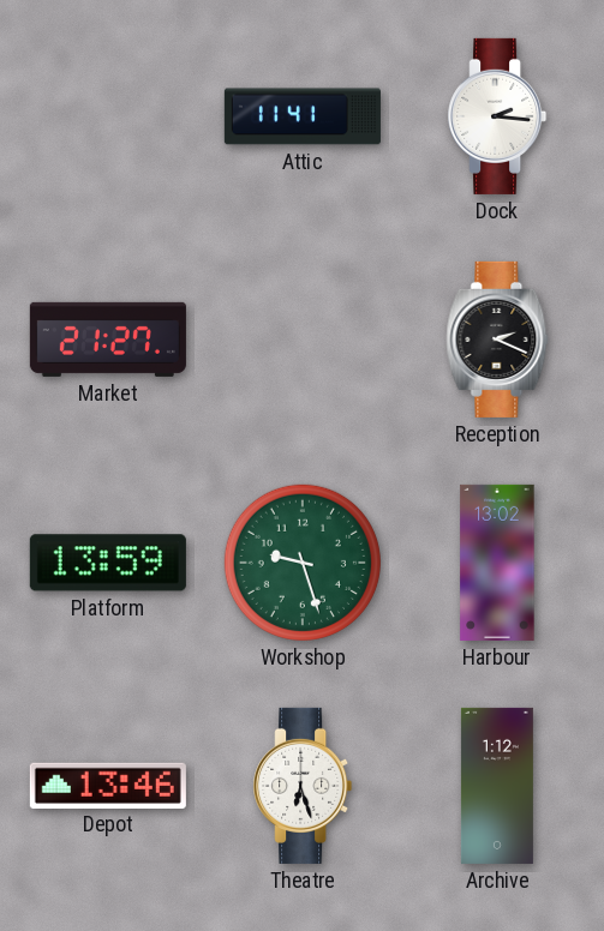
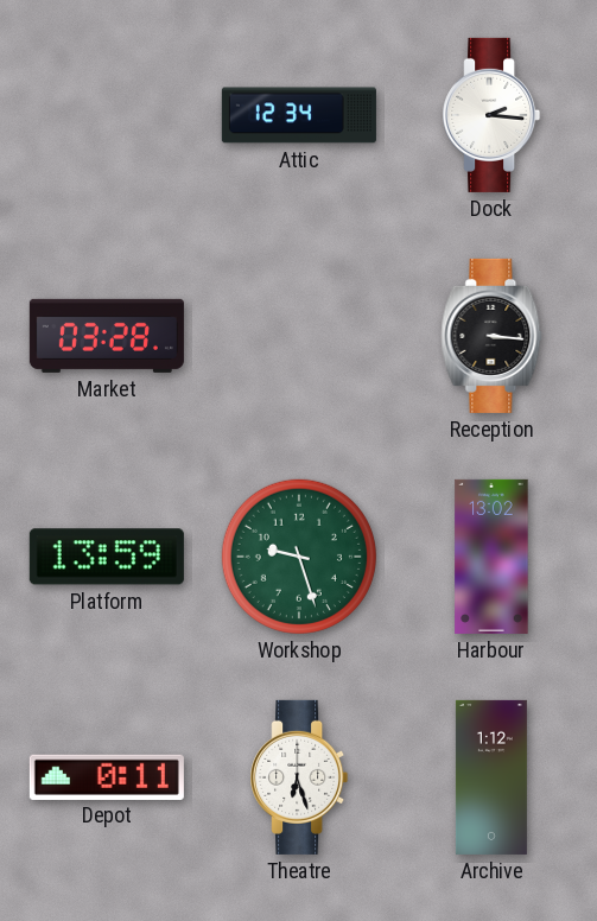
Attic: 11:41 -> 12:34
Market: 21:27 -> 03:28
Reception: 2:19 -> 3:16
Depot: 13:46 -> 0:11
